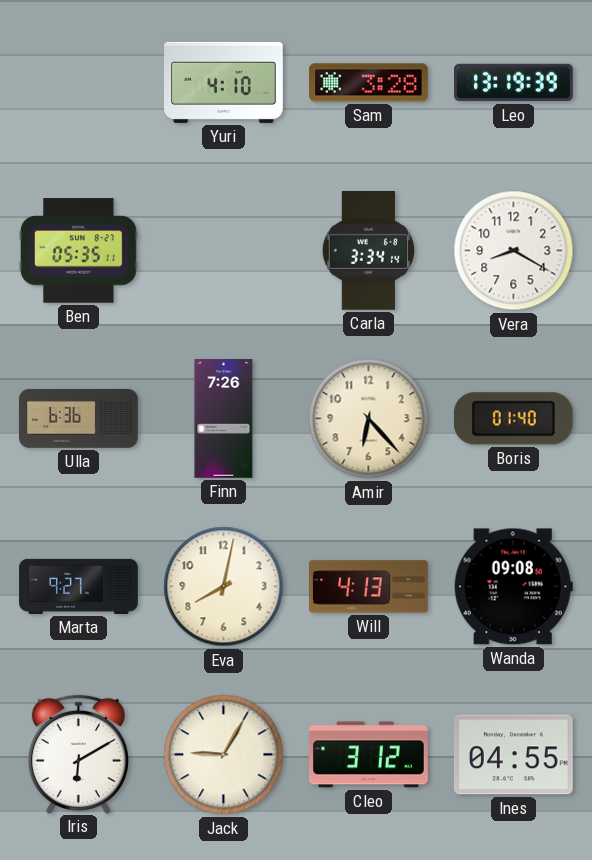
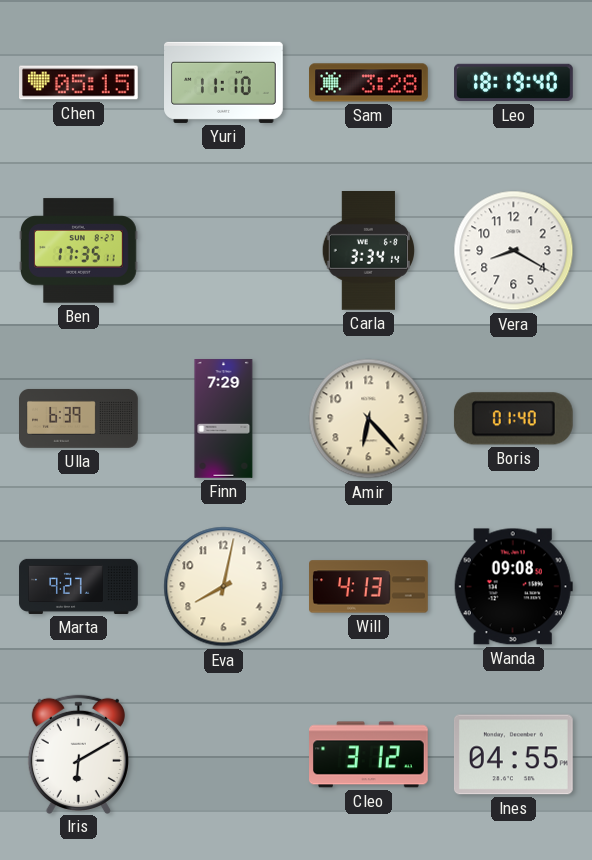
Chen: none -> 05:15
Yuri: 4:10 -> 11:10
Leo: 13:19 -> 18:19
Ben: 05:35 -> 17:35
Ulla: 6:36 -> 6:39
Finn: 7:26 -> 7:29
Jack: 9:05 -> none
